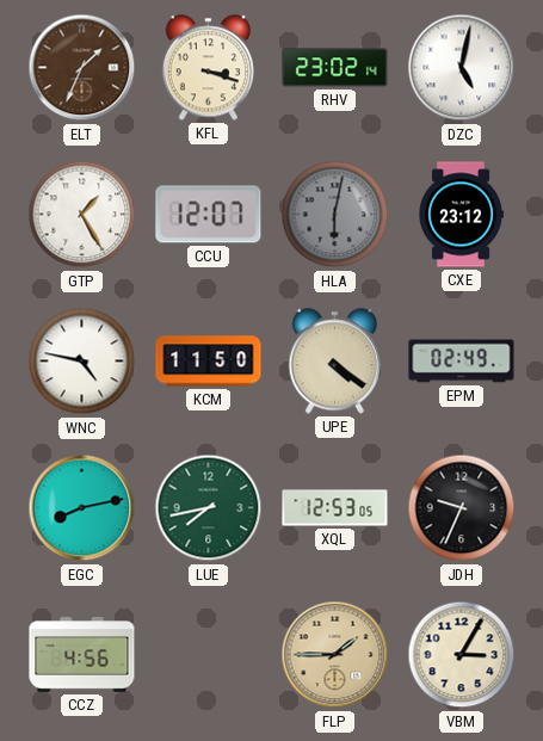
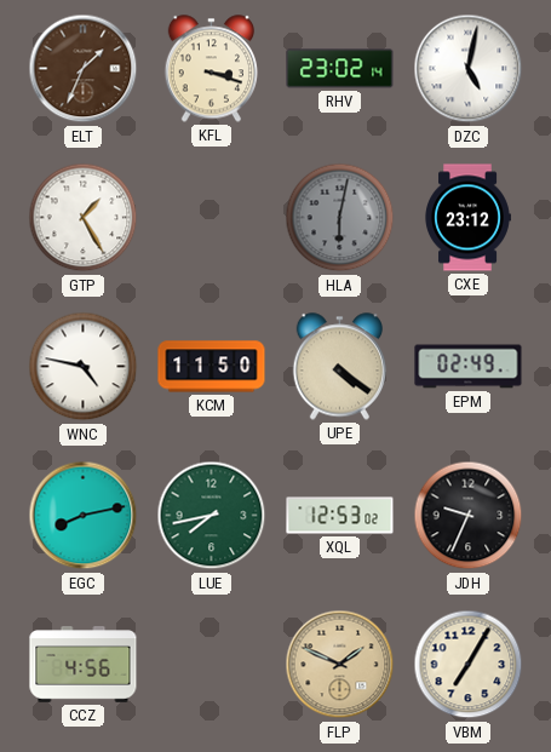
CCU: 12:07 -> none
XQL: 12:53:05 -> 12:53:02
FLP: 1:45 -> 1:49
VBM: 3:05 -> 7:05
